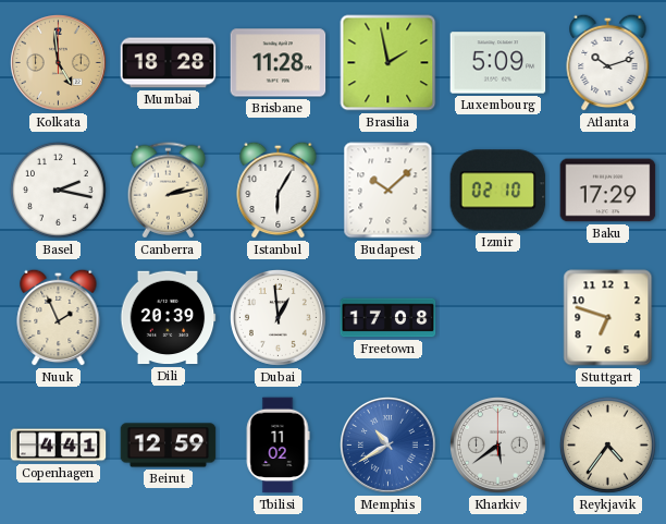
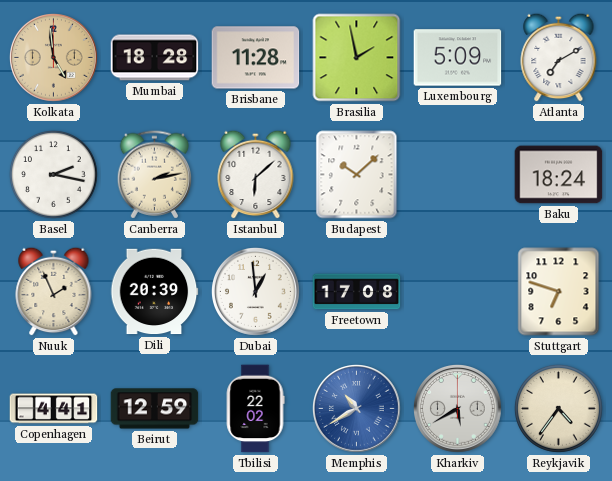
Atlanta: 10:12 -> 7:10
Istanbul: 6:05 -> 6:08
Izmir: 02:10 -> none
Baku: 17:29 -> 18:24
Tbilisi: 11:02 -> 22:02
Kharkiv: 5:39 -> 5:40
